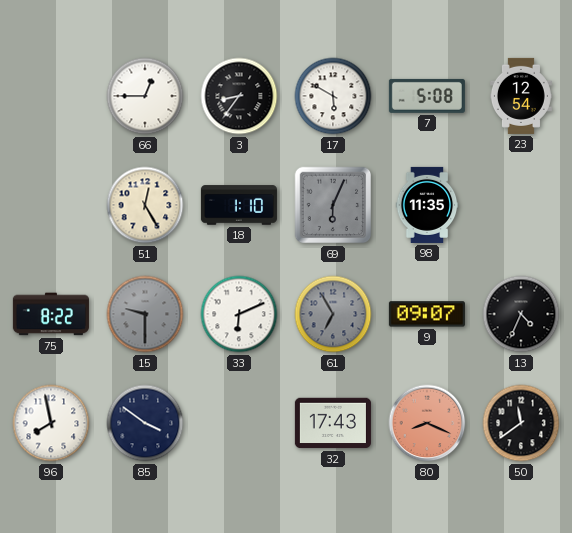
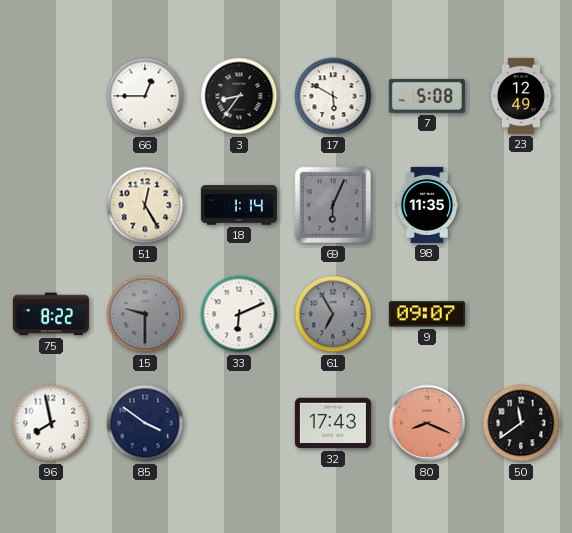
23: 12:54 -> 12:49
18: 1:10 -> 1:14
13: 4:34 -> none
